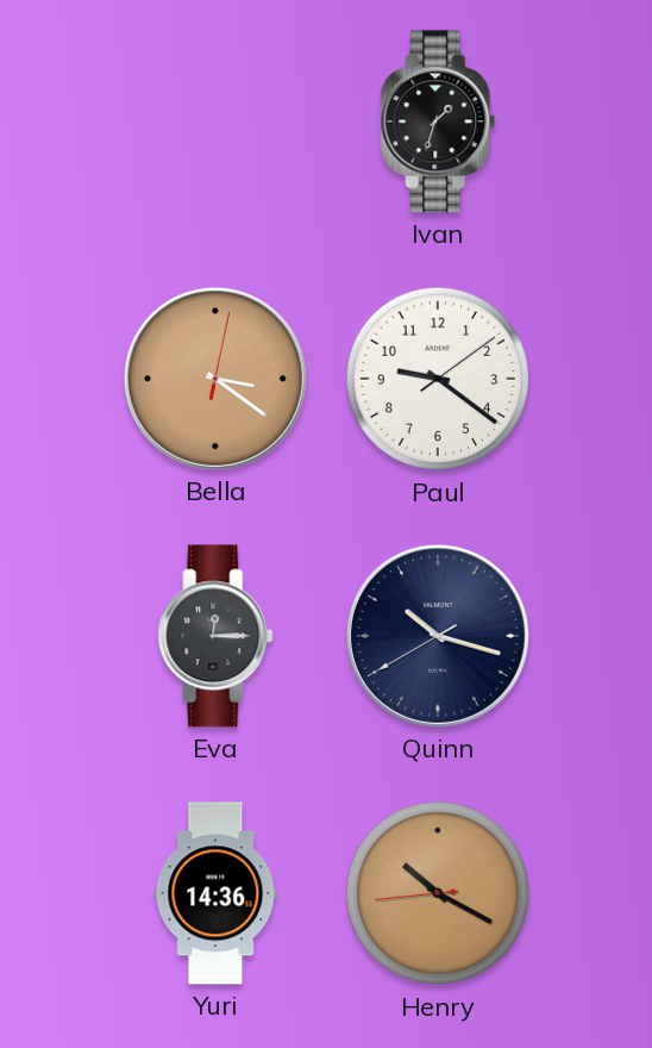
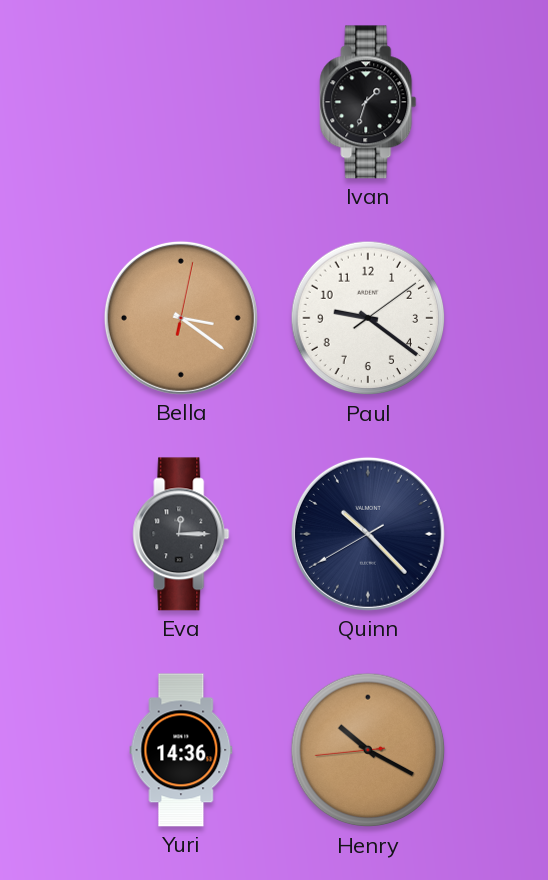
Quinn: 10:17 -> 10:22
